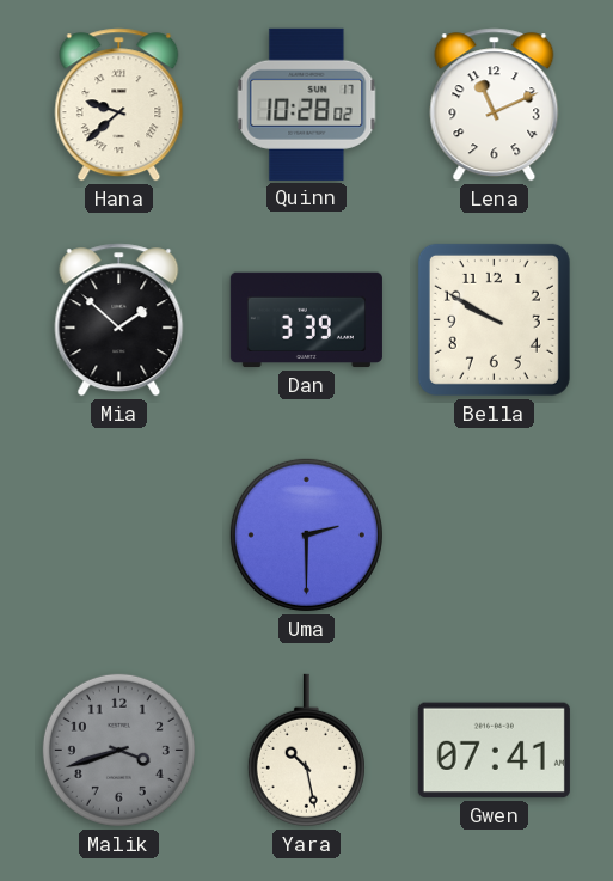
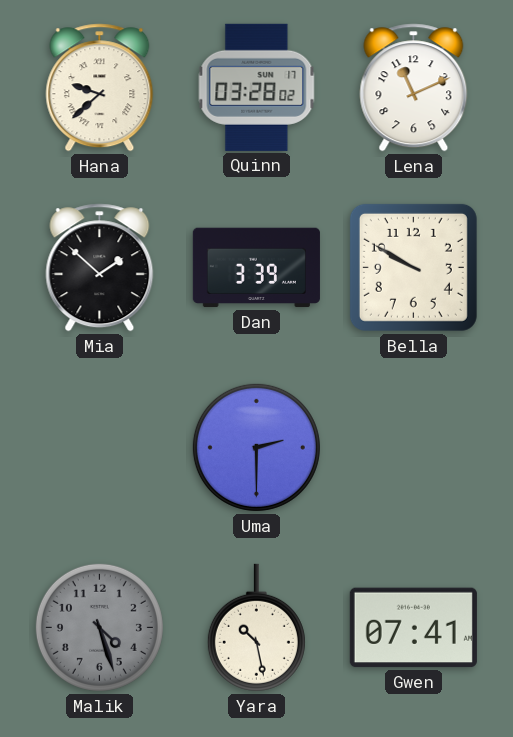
Quinn: 10:28 -> 03:28
Malik: 3:42 -> 4:27
